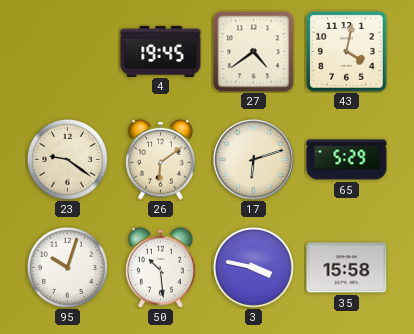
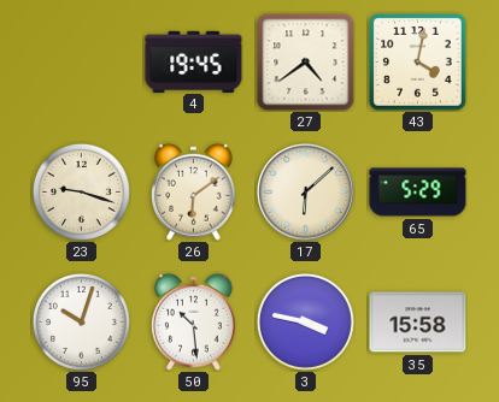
23: 9:21 -> 9:18
17: 6:12 -> 6:08
